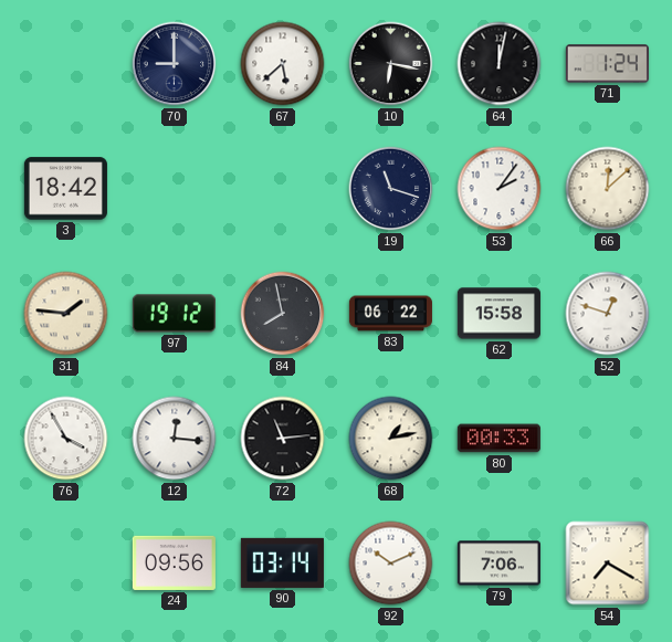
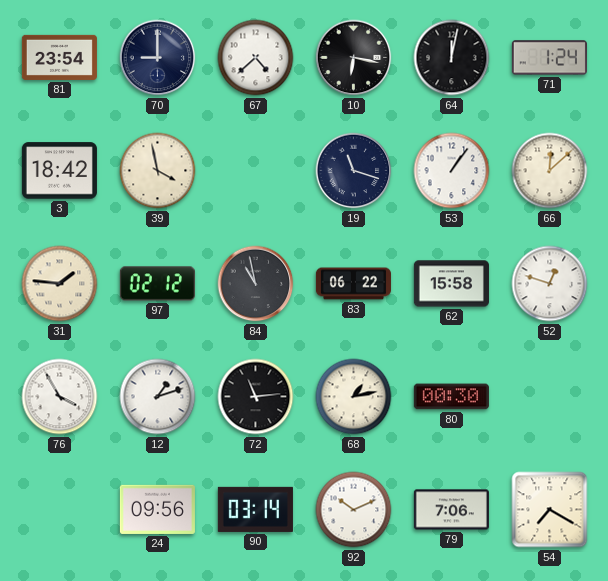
81: none -> 23:54
67: 5:38 -> 4:38
39: none -> 3:58
53: 2:06 -> 1:06
97: 19:12 -> 02:12
84: 7:58 -> 10:58
12: 12:16 -> 1:12
80: 00:33 -> 00:30
